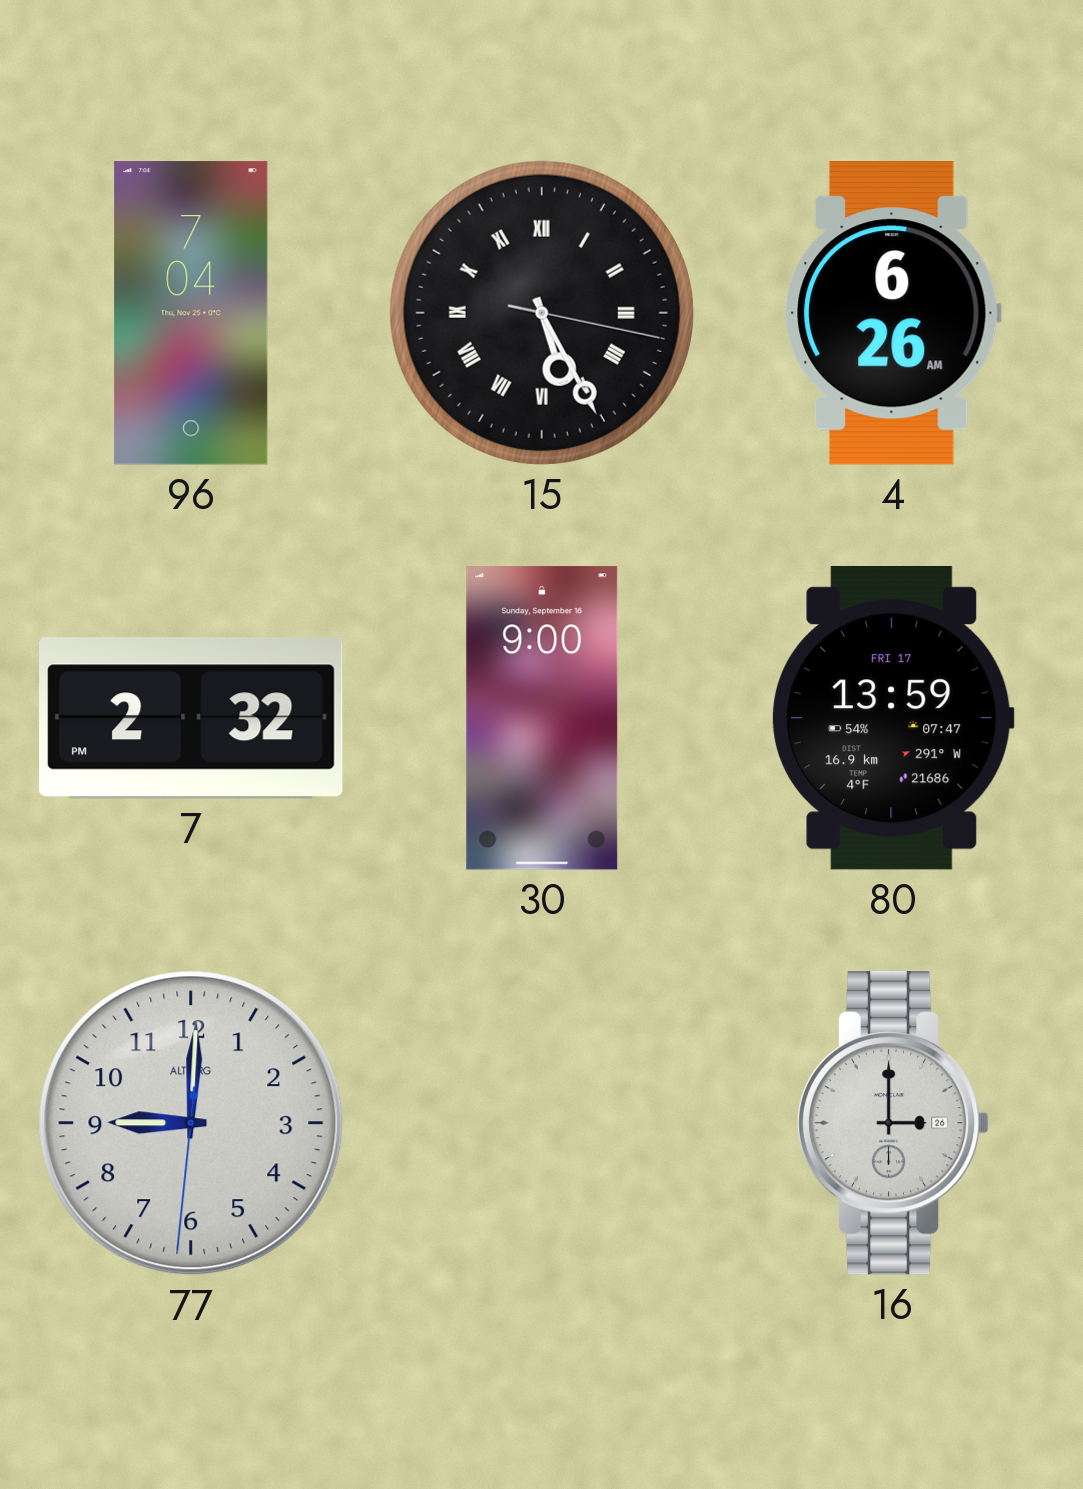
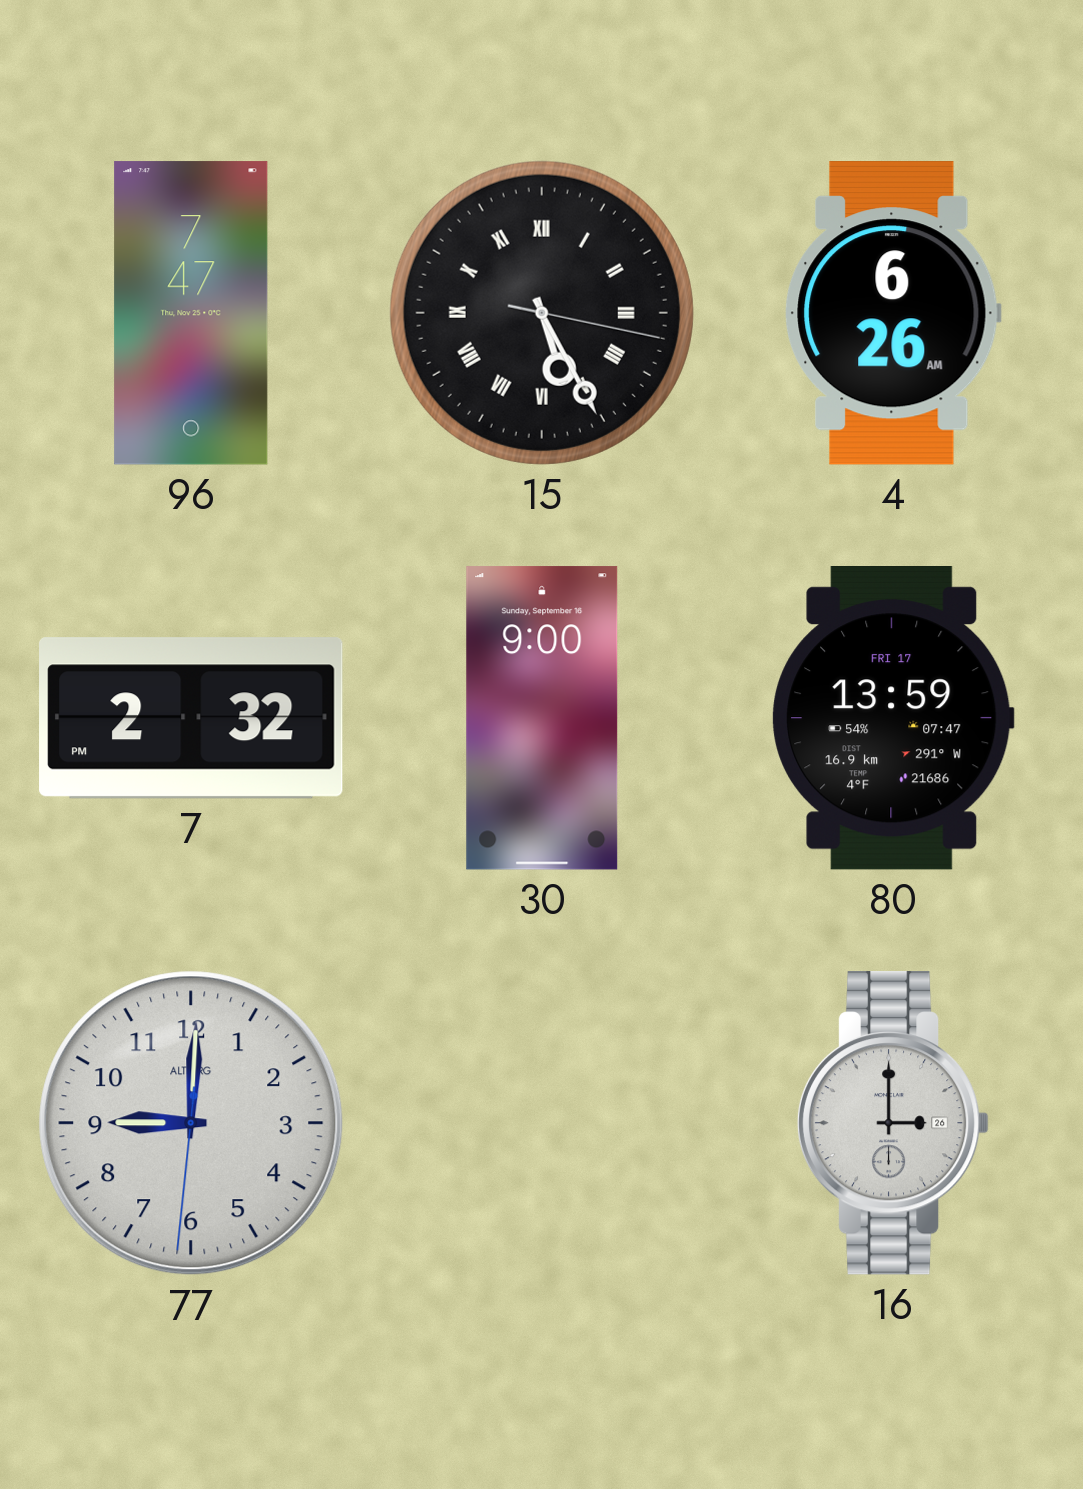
96: 7:04 -> 7:47
